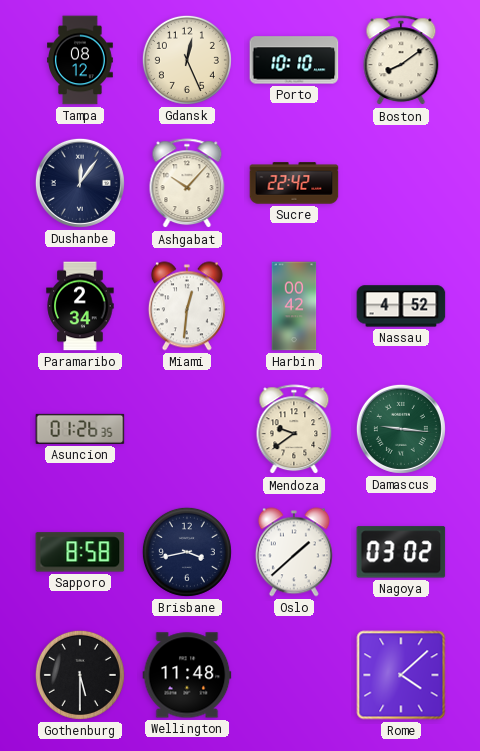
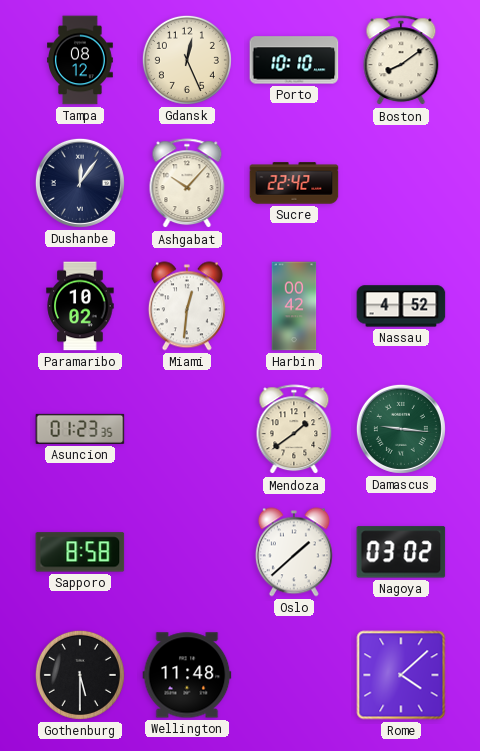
Paramaribo: 2:34 -> 10:02
Asuncion: 01:26 -> 01:23
Mendoza: 9:39 -> 1:39
Brisbane: 3:43 -> none
